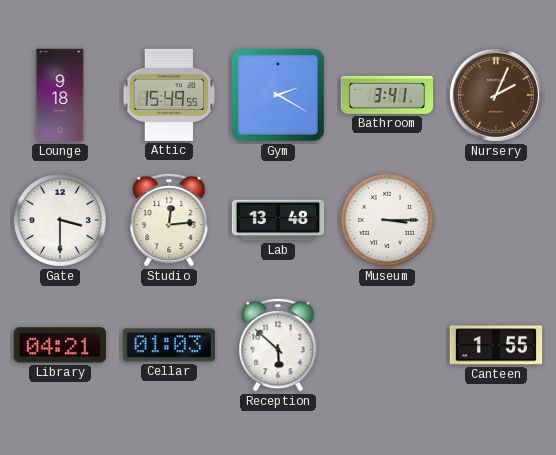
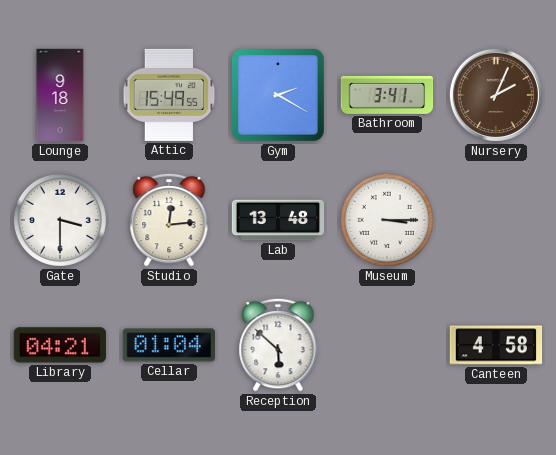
Cellar: 01:03 -> 01:04
Canteen: 1:55 -> 4:58
